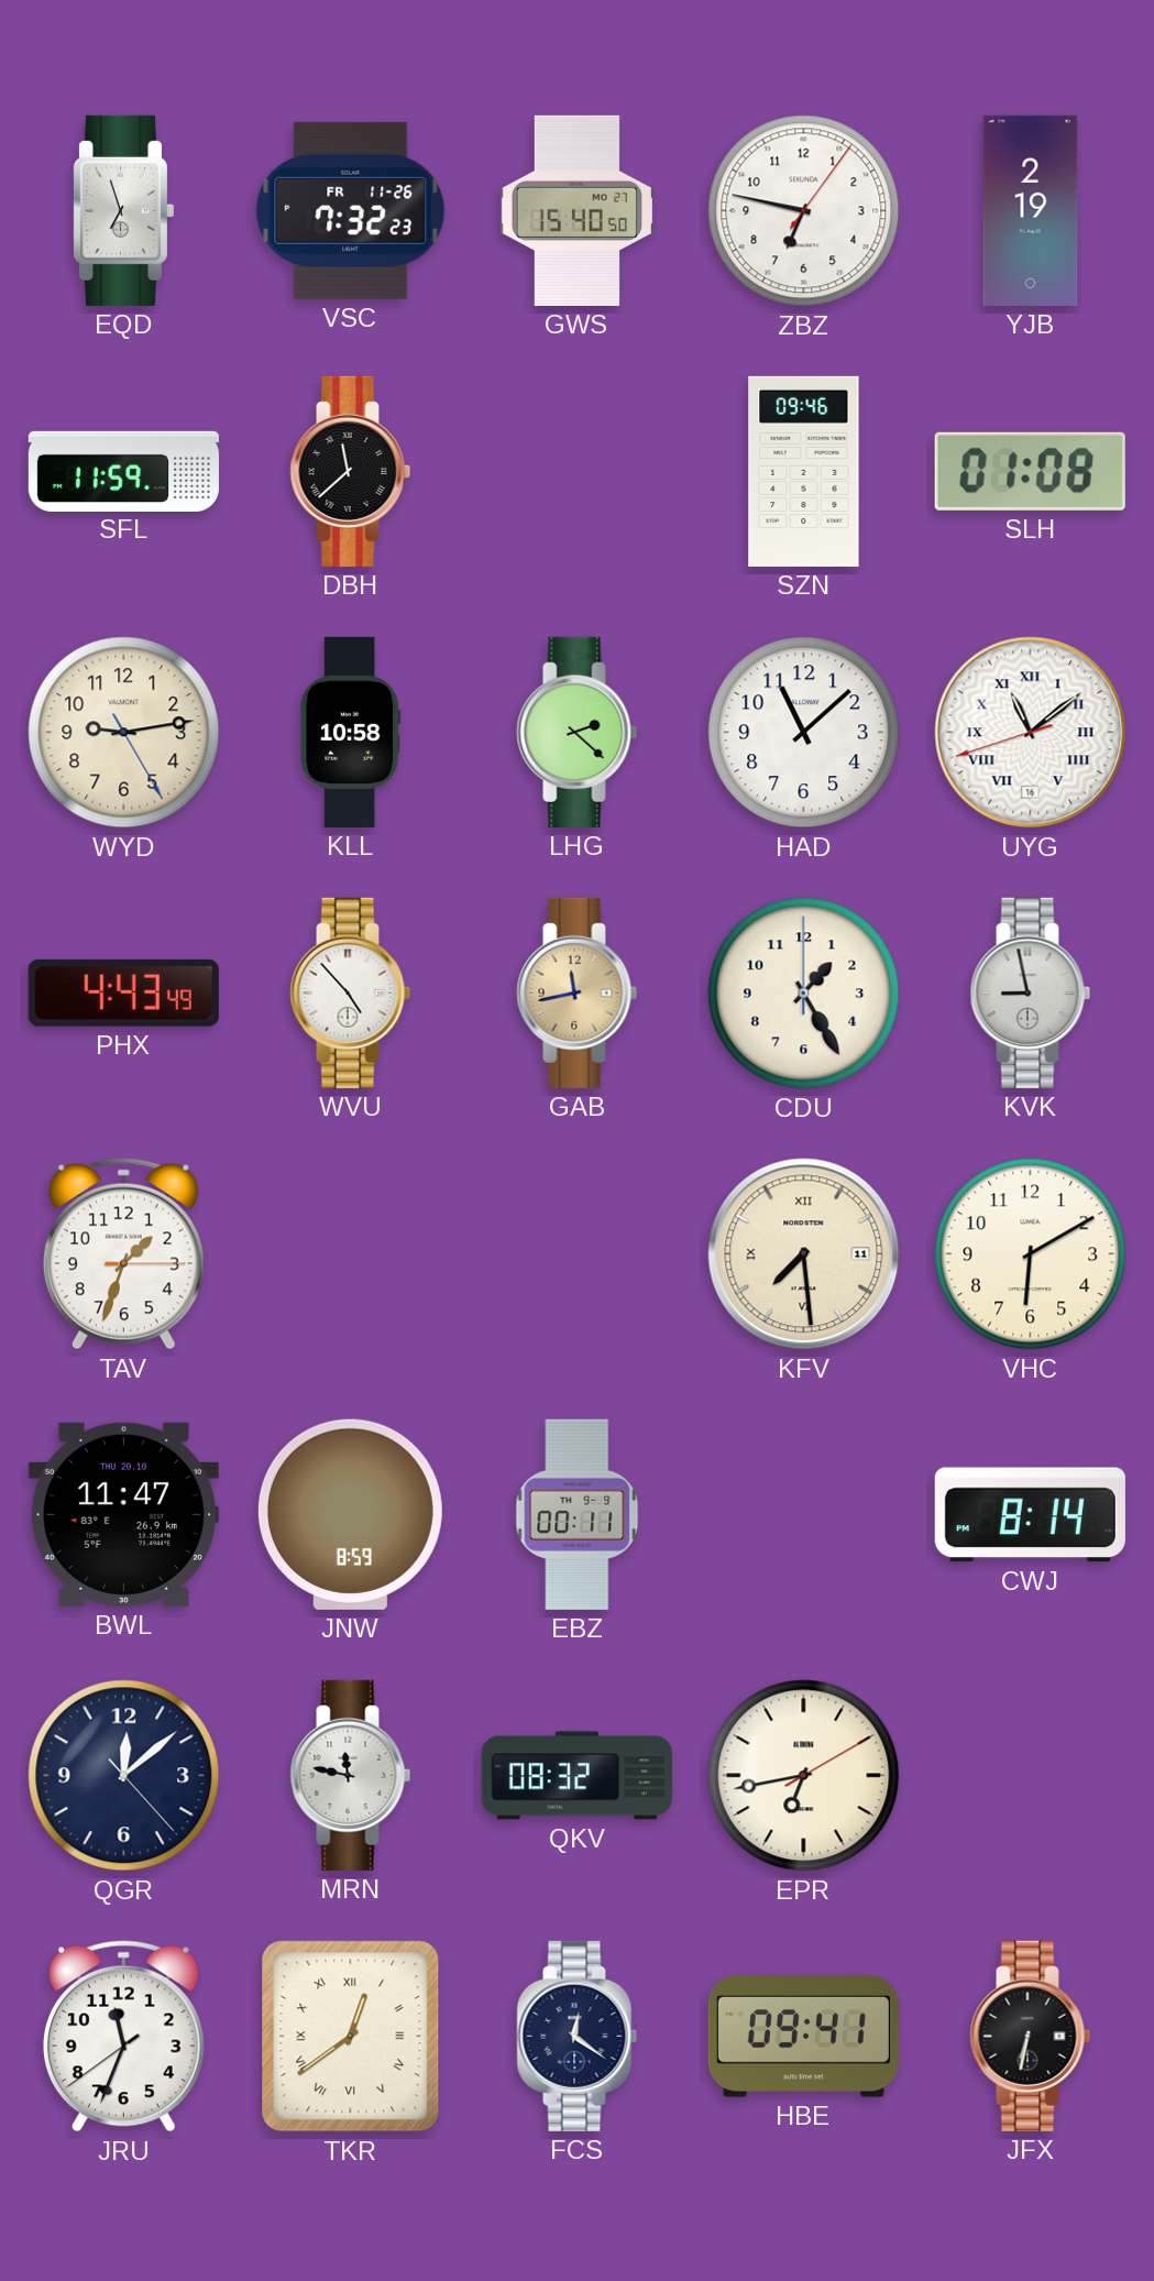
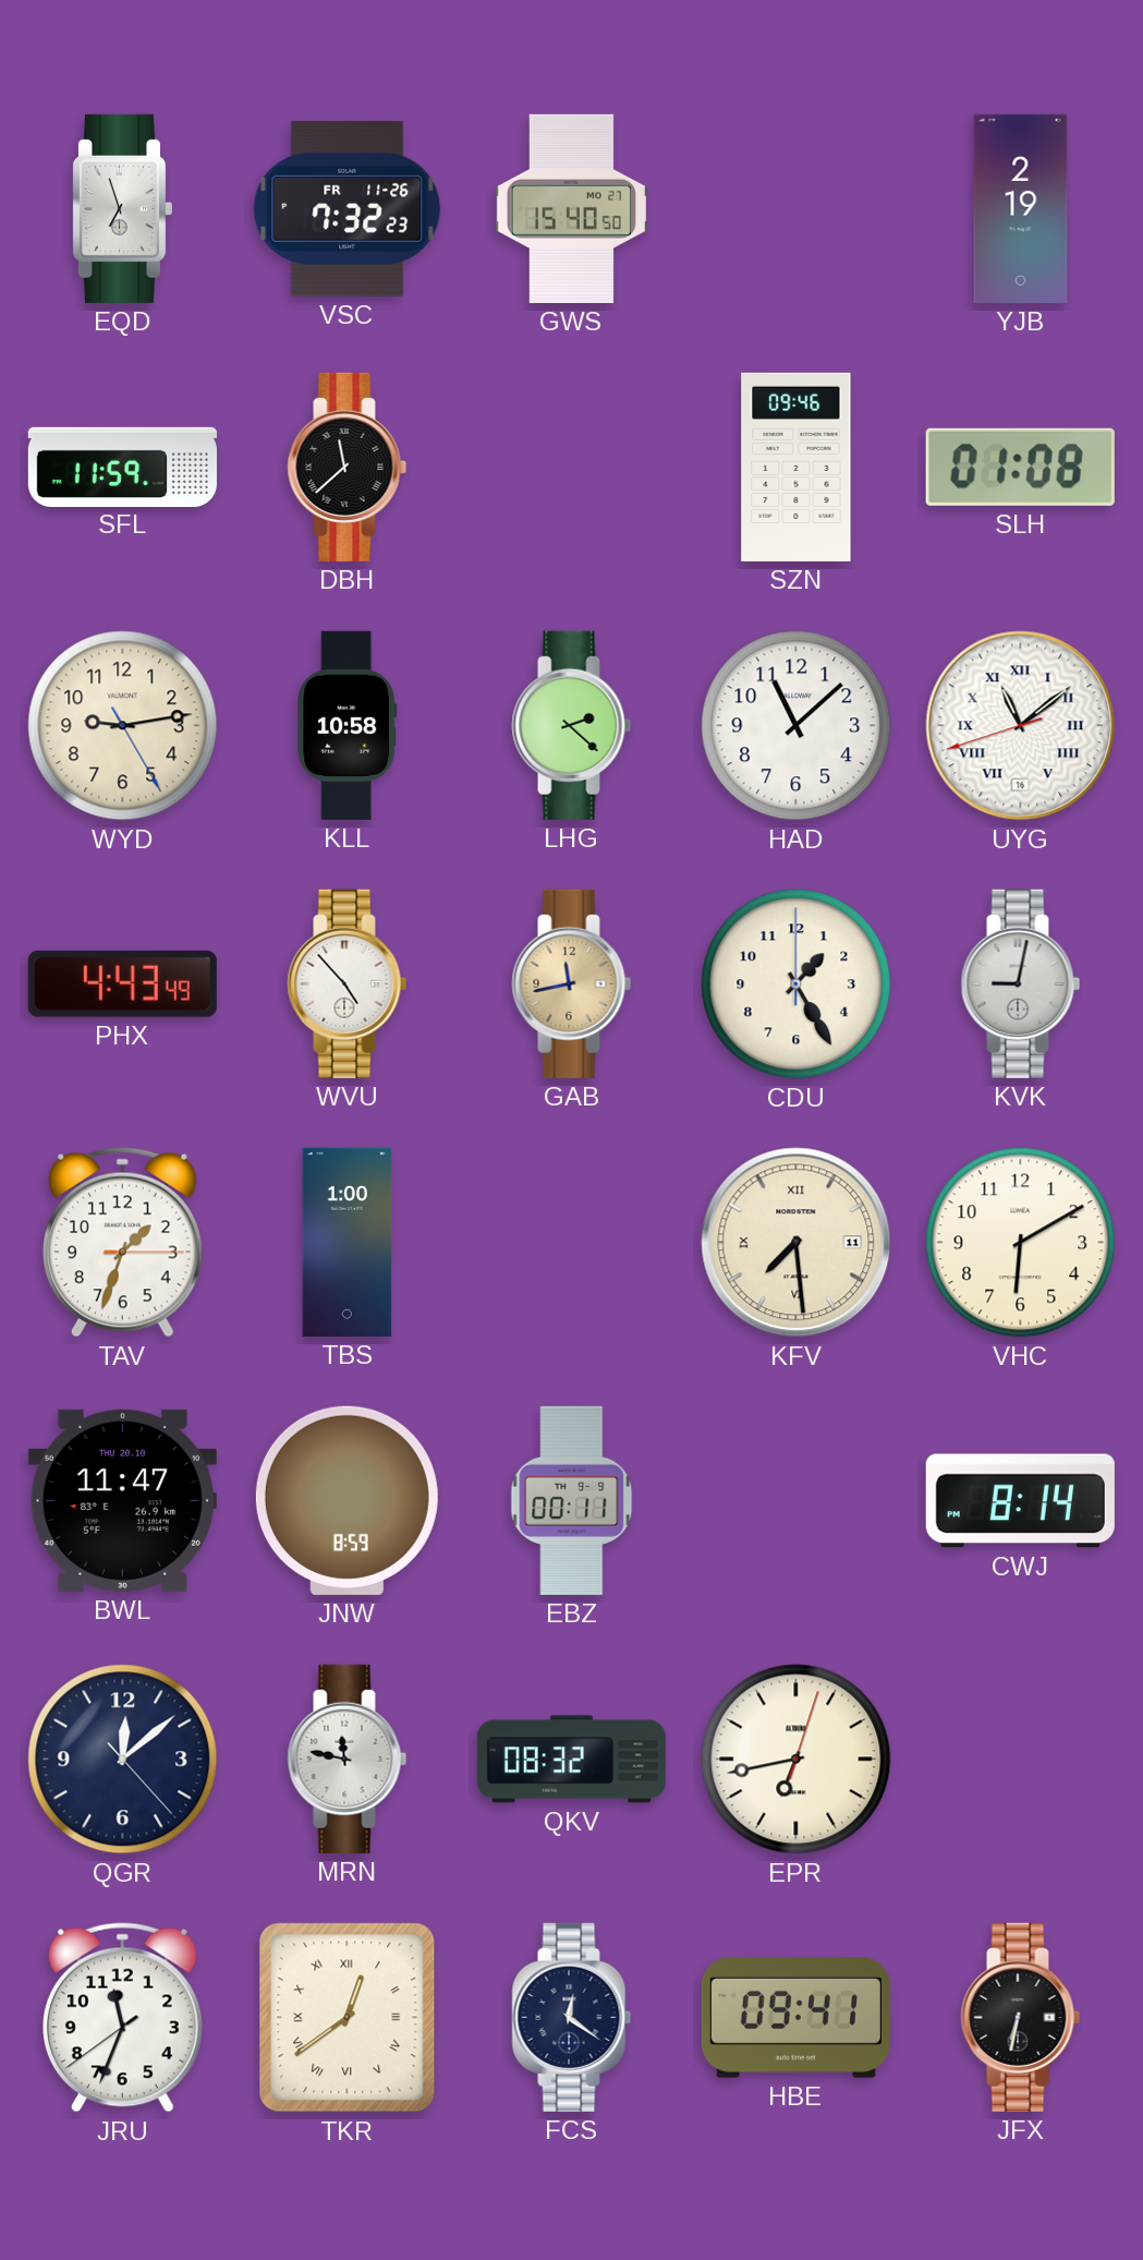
ZBZ: 6:47 -> none
KVK: 8:58 -> 9:02
TBS: none -> 1:00
EPR: 6:43:10 -> 6:43:03
